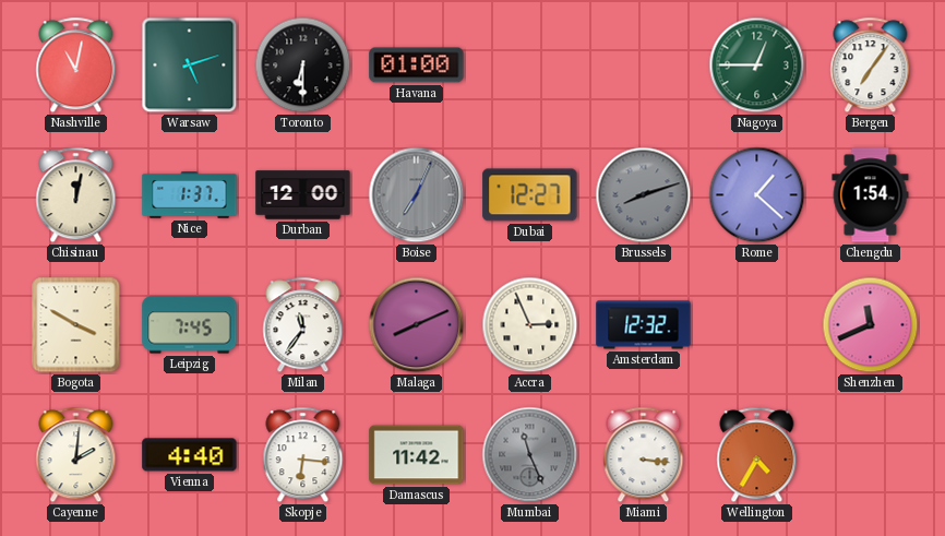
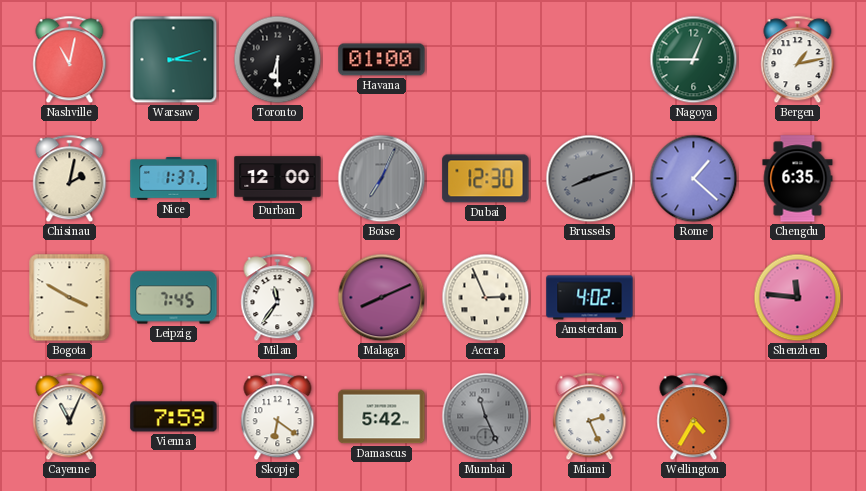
Warsaw: 5:12 -> 3:12
Bergen: 7:06 -> 1:13
Chisinau: 12:02 -> 2:02
Dubai: 12:27 -> 12:30
Chengdu: 1:54 -> 6:35
Amsterdam: 12:32 -> 4:02
Shenzhen: 11:41 -> 11:46
Cayenne: 2:01 -> 11:04
Vienna: 4:40 -> 7:59
Skopje: 6:16 -> 6:21
Damascus: 11:42 -> 5:42
Miami: 3:16 -> 2:26
